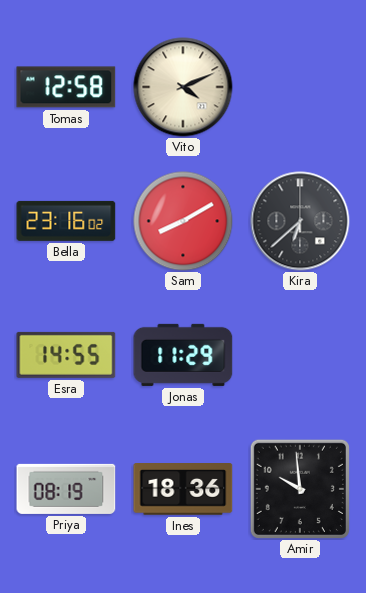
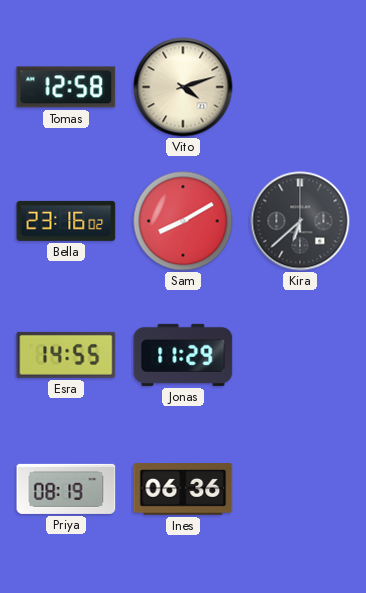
Vito: 4:11 -> 4:12
Ines: 18:36 -> 06:36
Amir: 9:59 -> none
